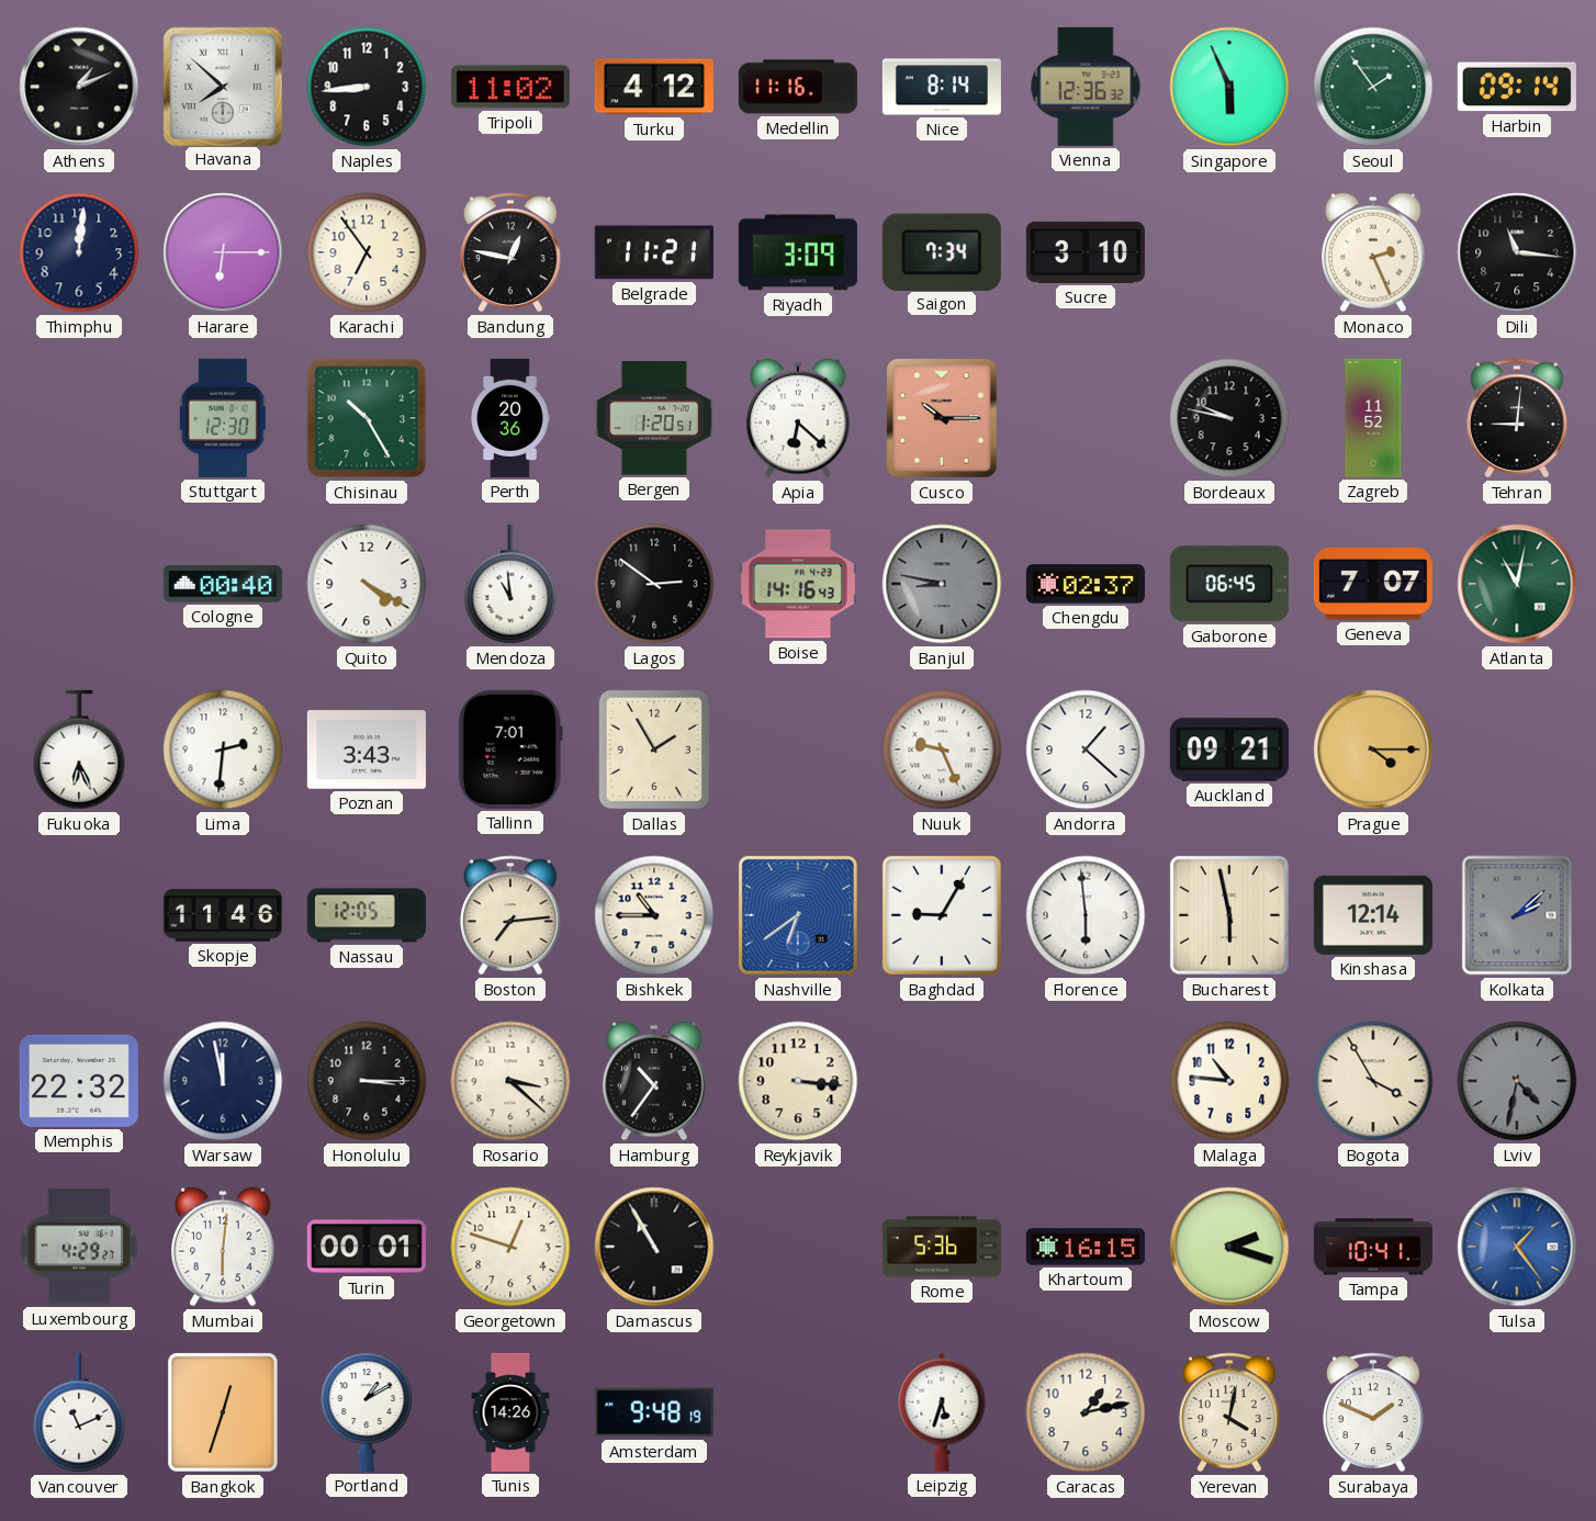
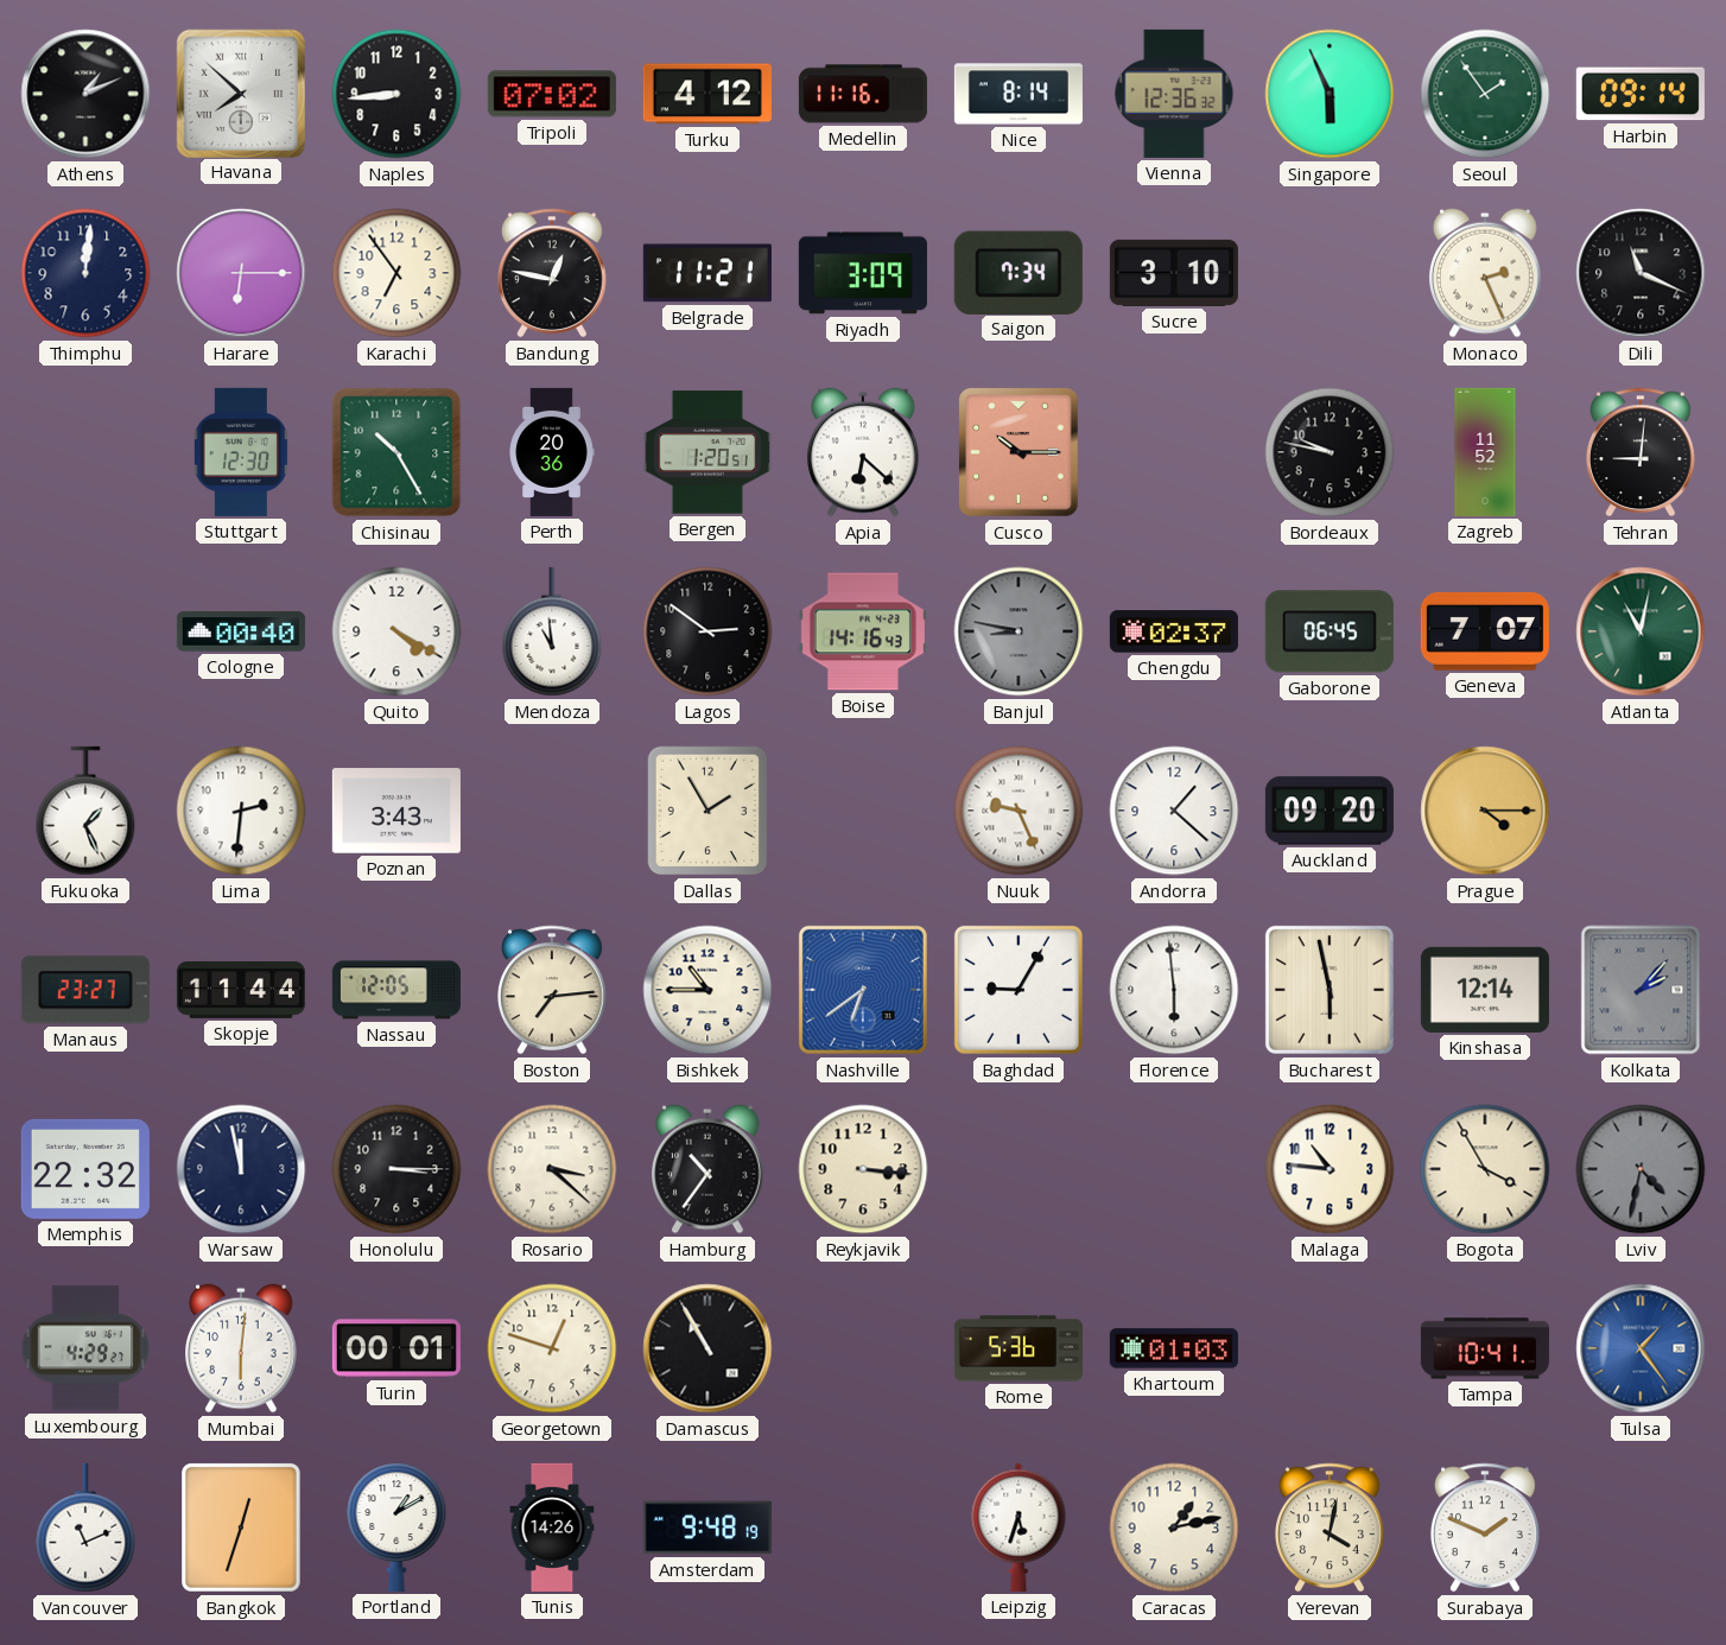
Tripoli: 11:02 -> 07:02
Dili: 11:16 -> 11:19
Fukuoka: 6:26 -> 1:26
Tallinn: 7:01 -> none
Auckland: 09:21 -> 09:20
Manaus: none -> 23:27
Skopje: 11:46 -> 11:44
Kolkata: 2:08 -> 2:07
Khartoum: 16:15 -> 01:03
Moscow: 2:18 -> none
